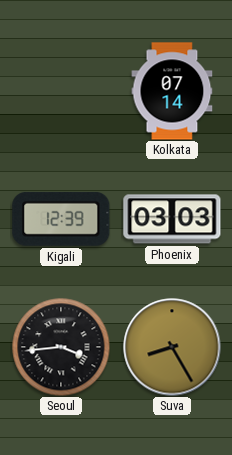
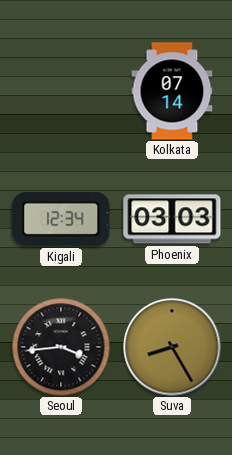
Kigali: 12:39 -> 12:34
